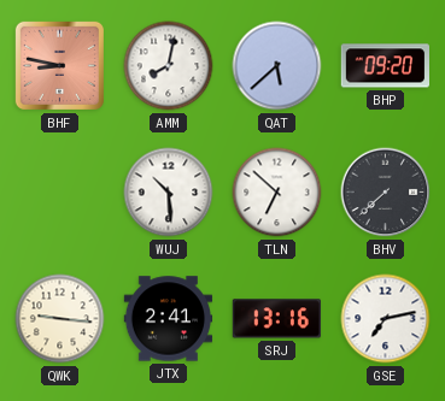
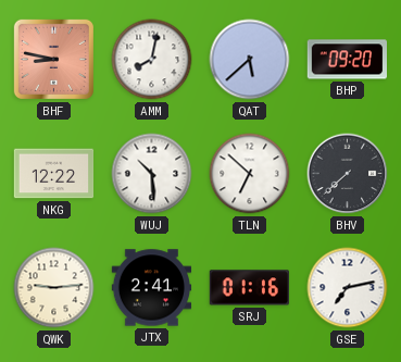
NKG: none -> 12:22
QWK: 9:16 -> 9:14
SRJ: 13:16 -> 01:16
